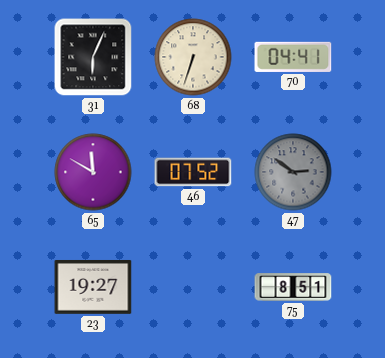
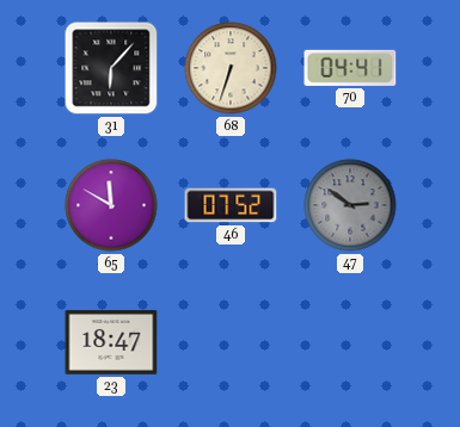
31: 6:04 -> 6:07
23: 19:27 -> 18:47
75: 8:51 -> none
